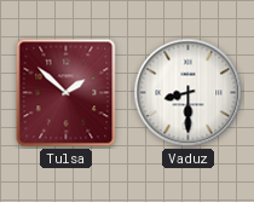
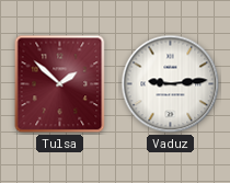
Vaduz: 8:30 -> 9:14
